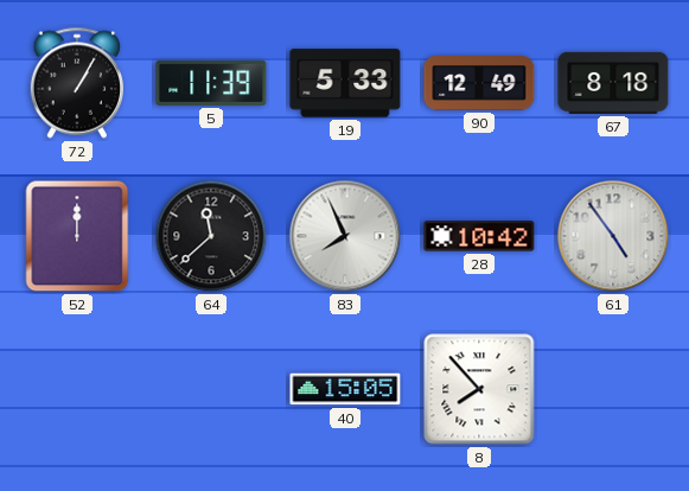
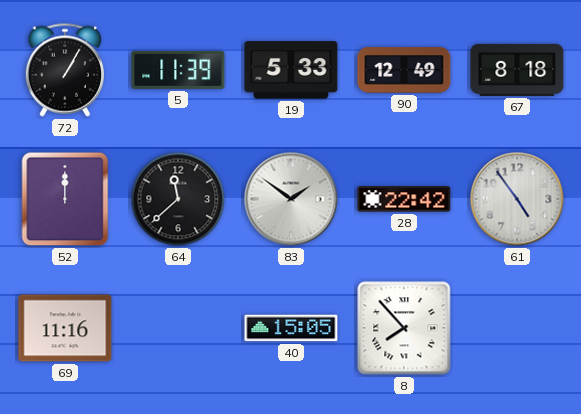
83: 7:56 -> 1:51
28: 10:42 -> 22:42
69: none -> 11:16
